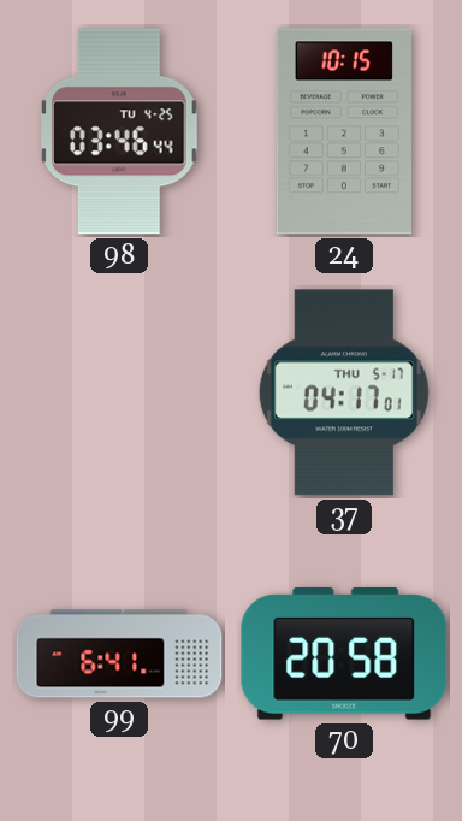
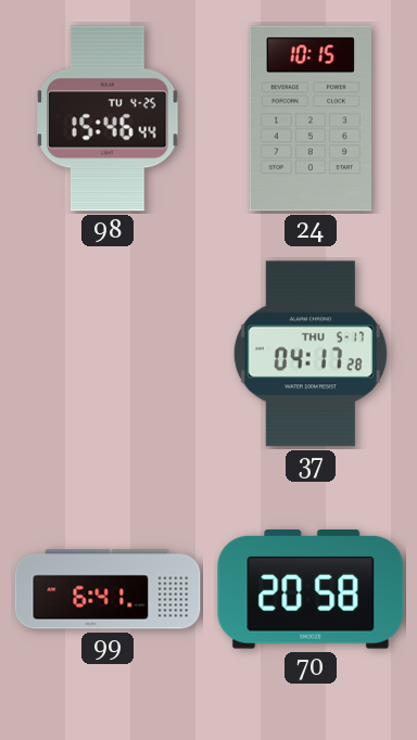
98: 03:46 -> 15:46
37: 04:17:01 -> 04:17:28
